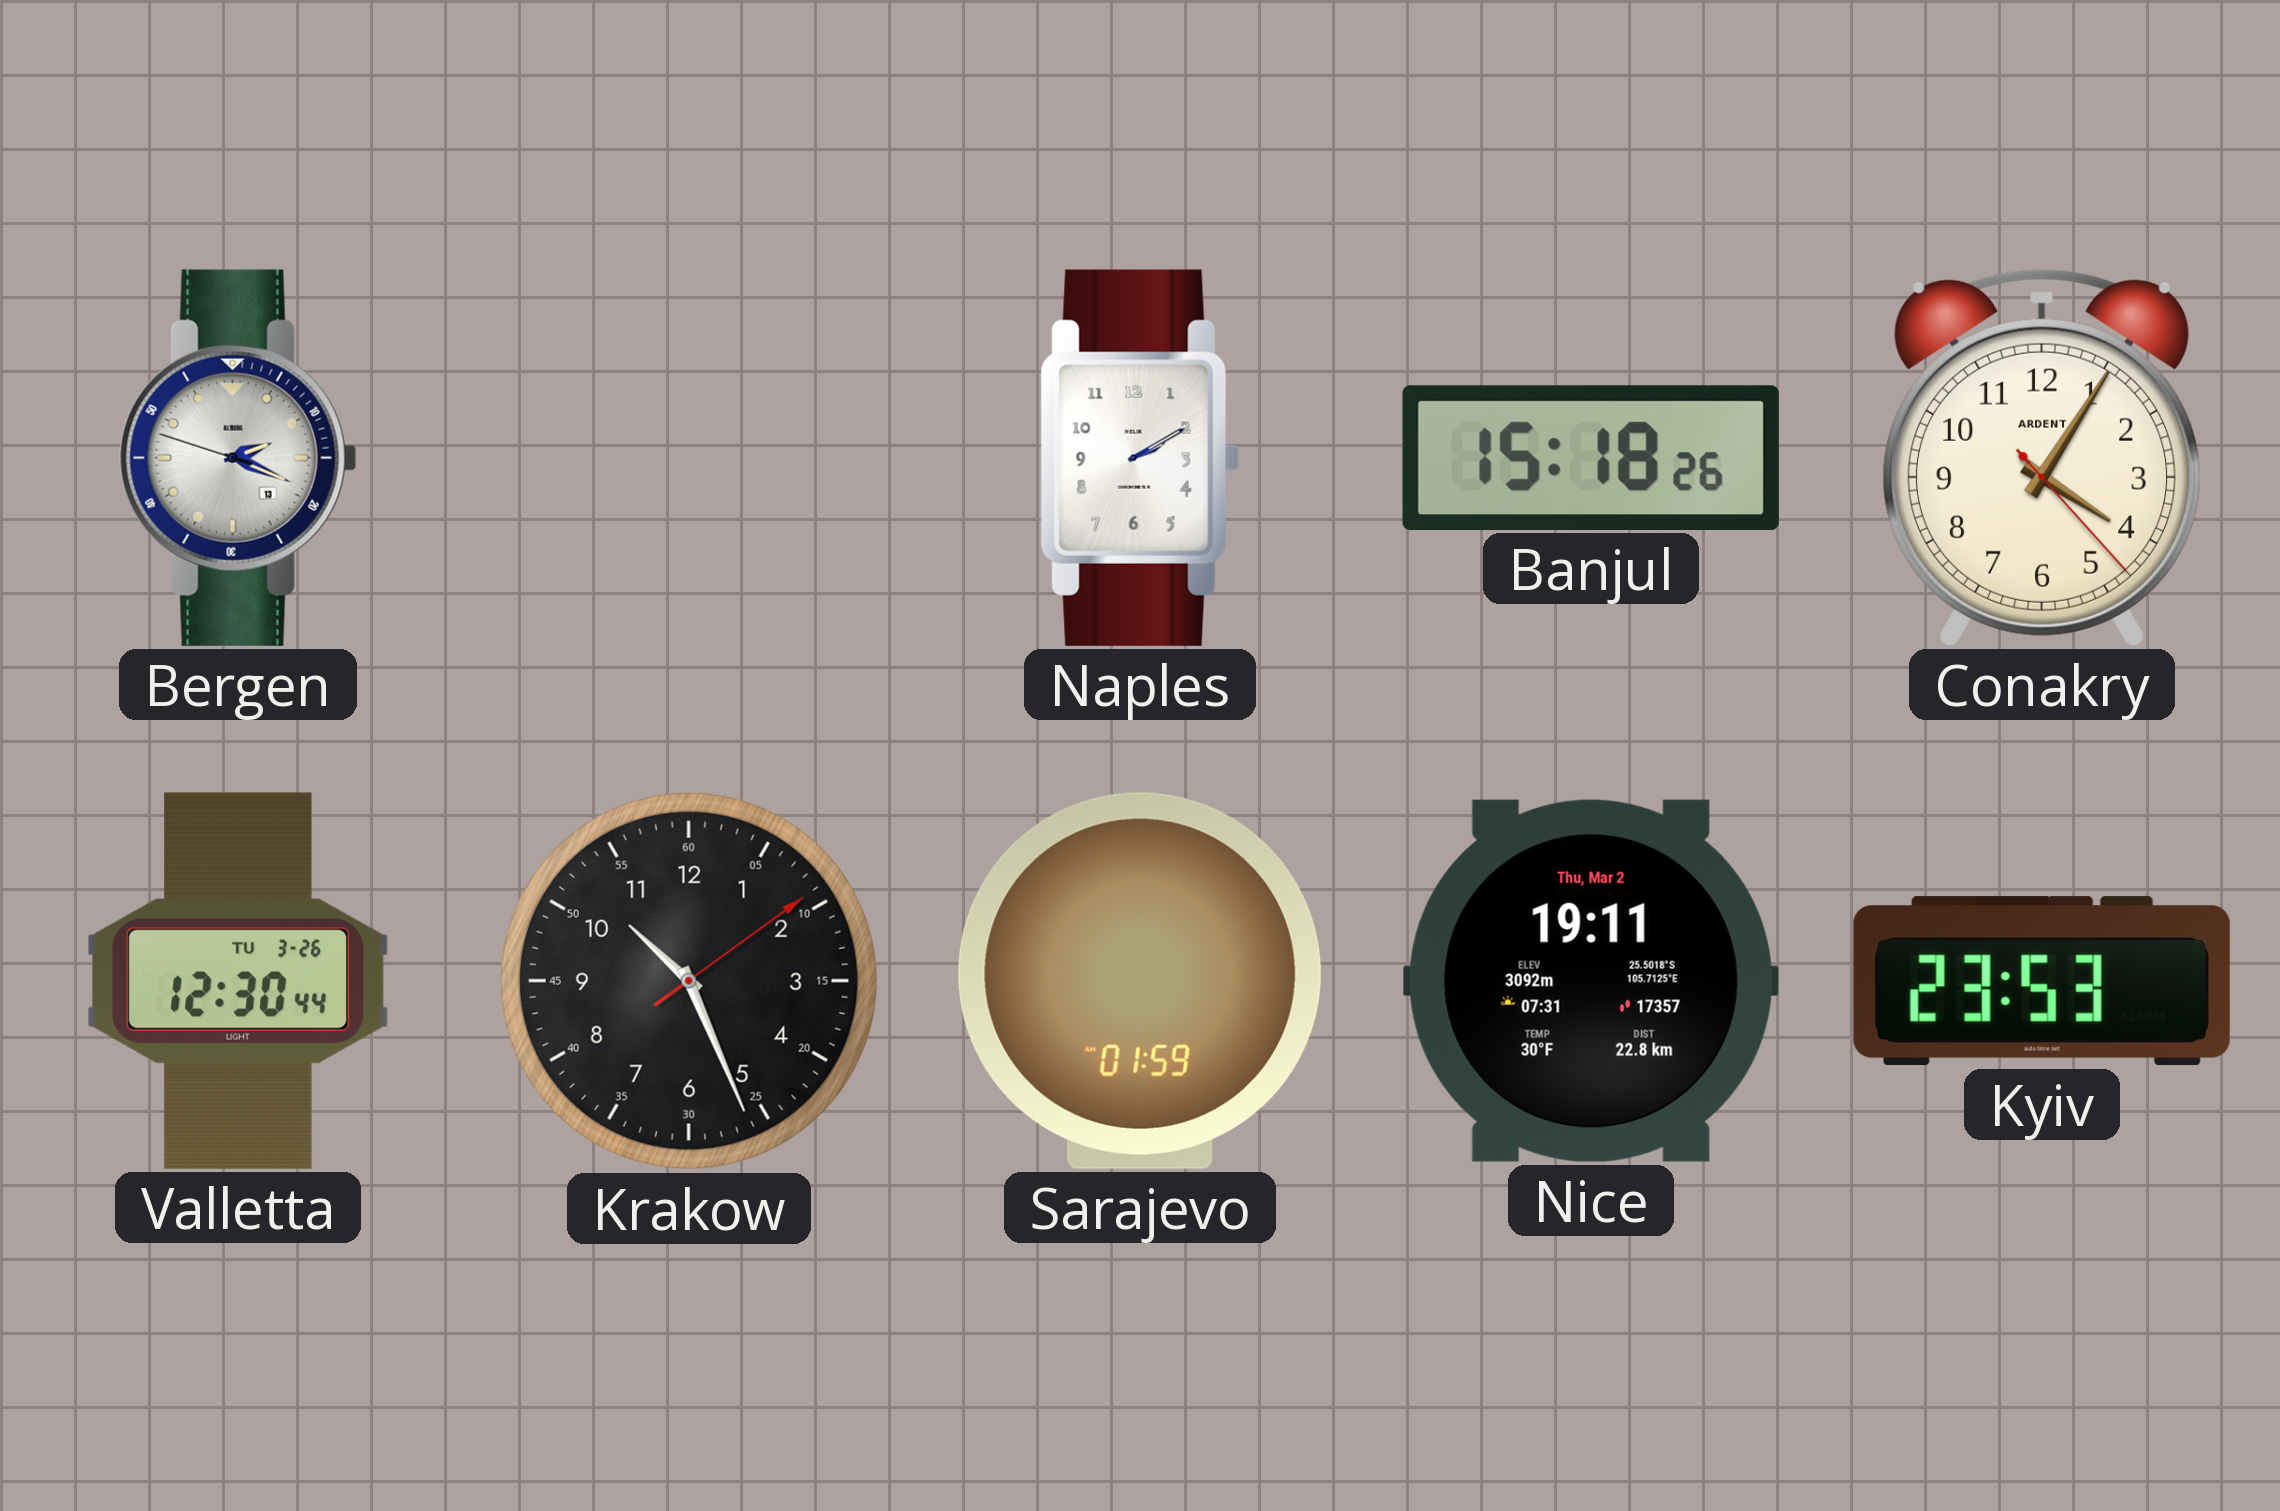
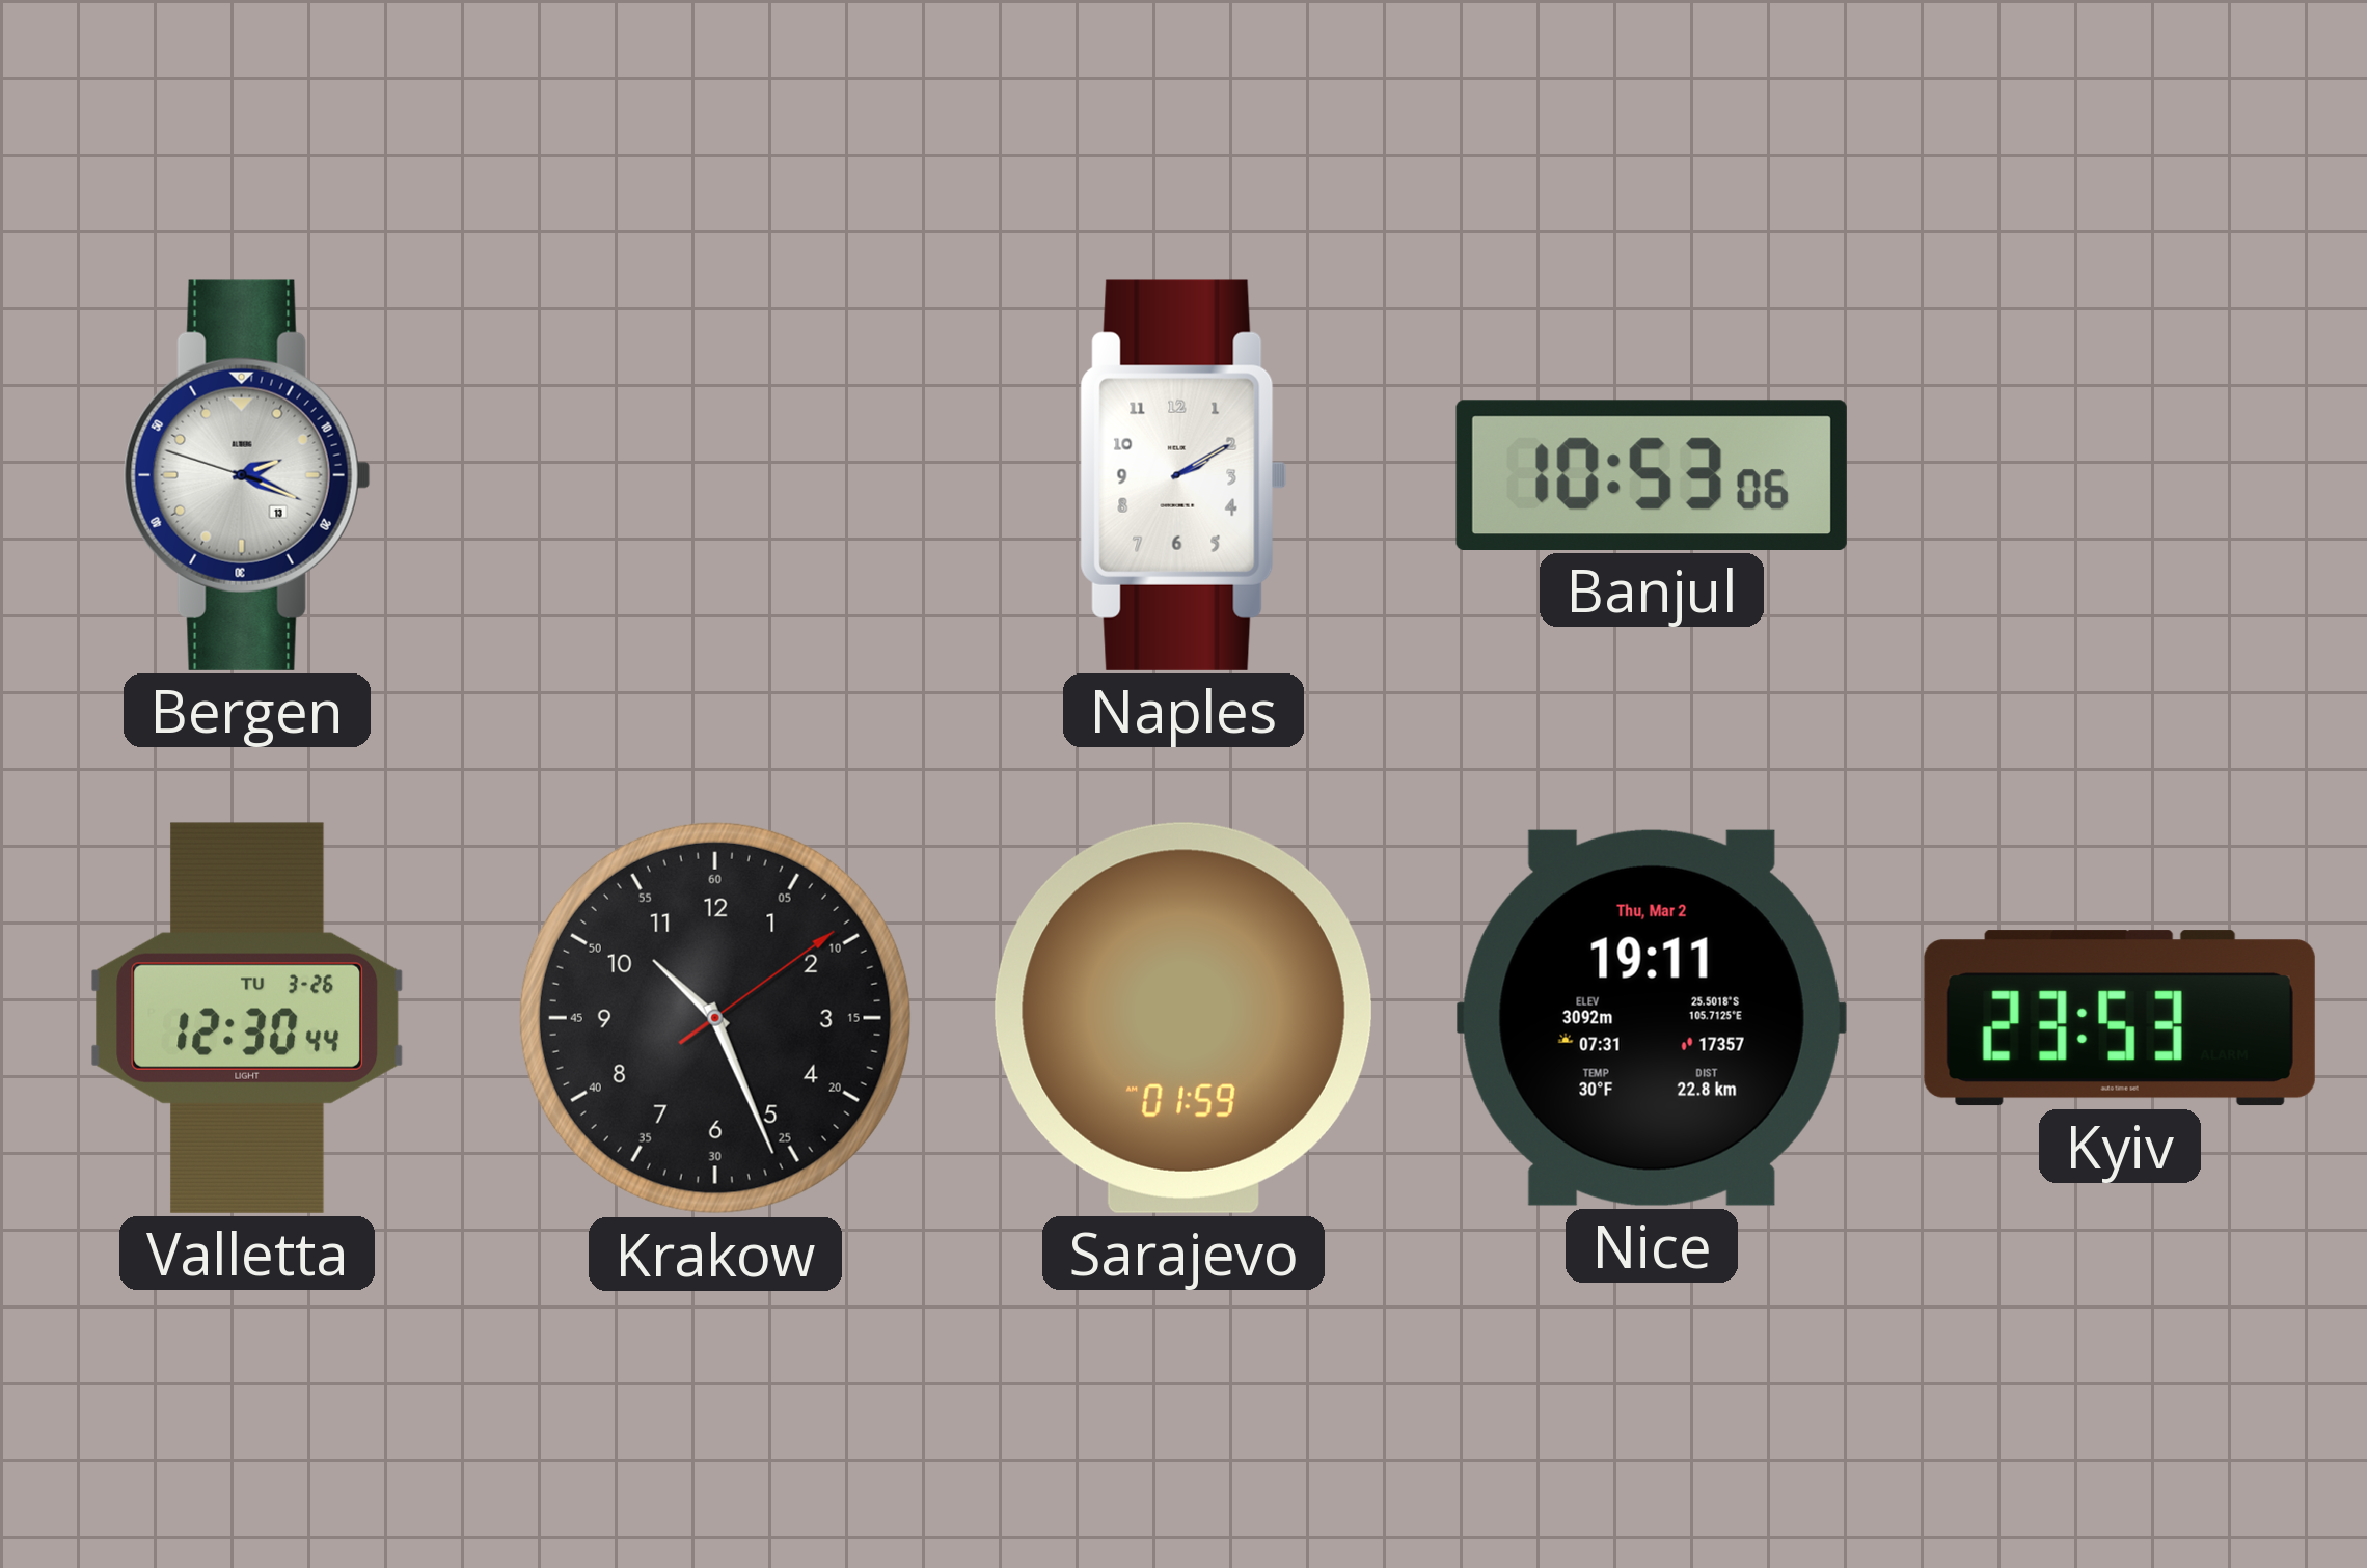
Banjul: 15:18 -> 10:53
Conakry: 4:05 -> none
